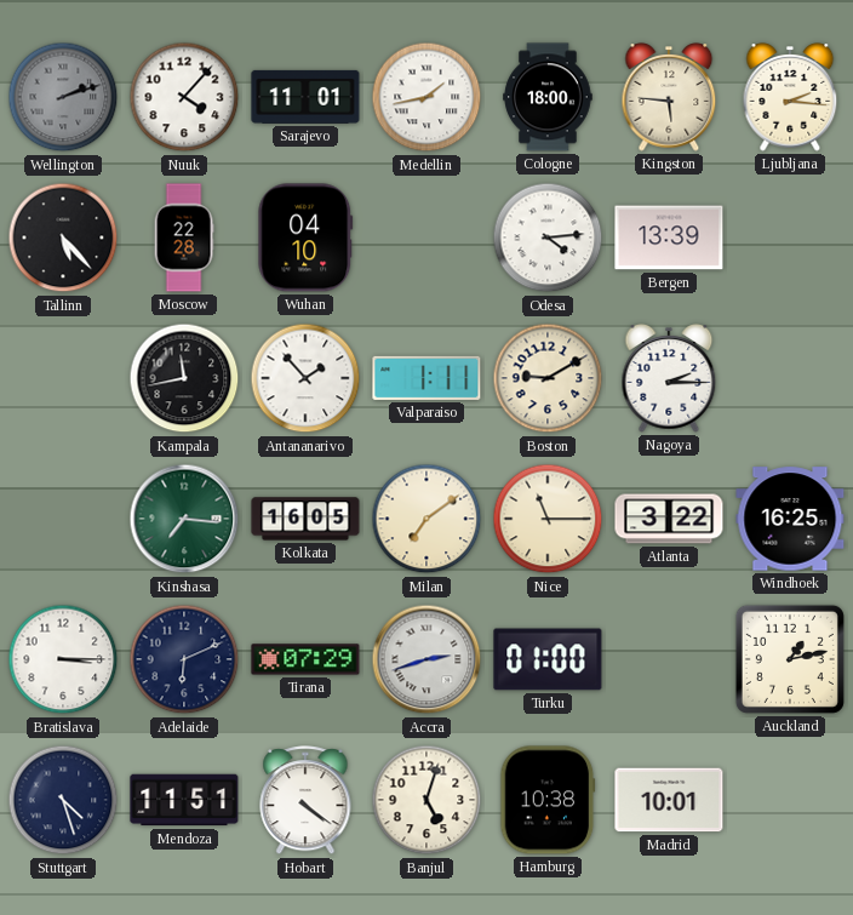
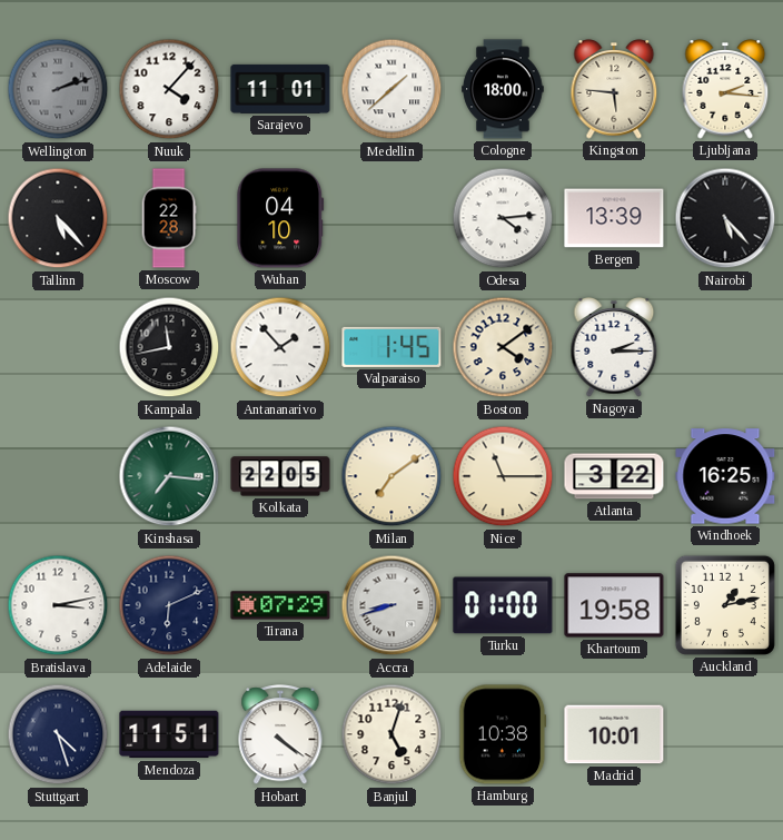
Medellin: 1:43 -> 1:38
Nairobi: none -> 5:23
Valparaiso: 1:11 -> 1:45
Boston: 9:10 -> 4:09
Kolkata: 16:05 -> 22:05
Bratislava: 3:15 -> 3:13
Accra: 2:42 -> 8:42
Khartoum: none -> 19:58
